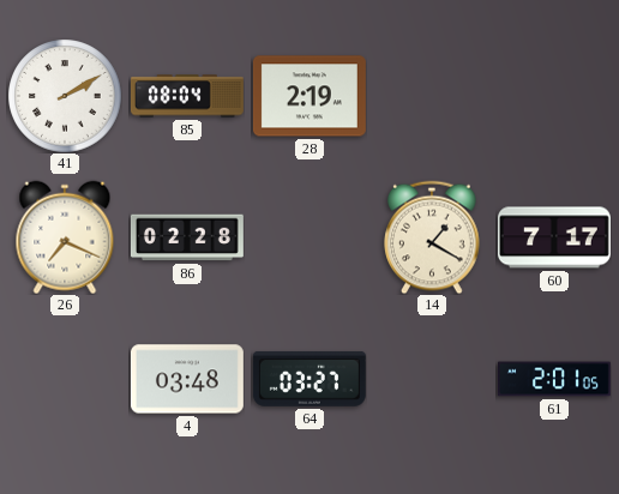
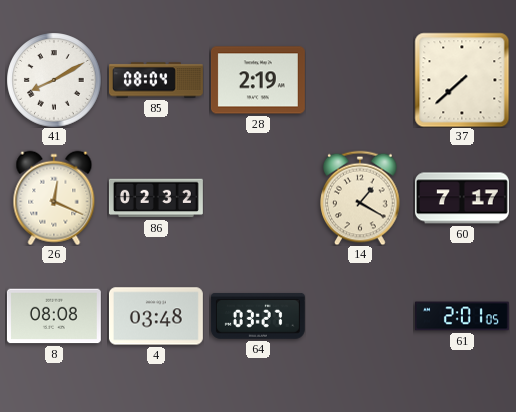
41: 2:10 -> 8:10
37: none -> 7:38
26: 7:19 -> 12:19
86: 02:28 -> 02:32
8: none -> 08:08
